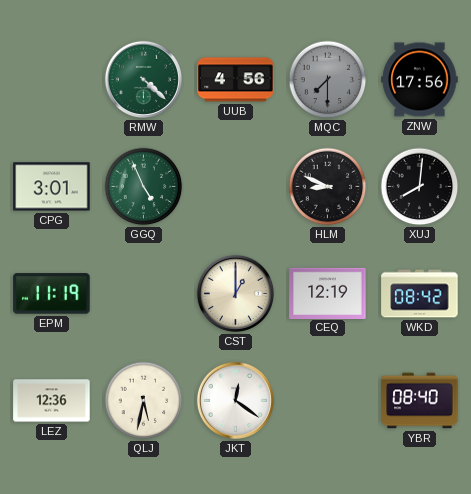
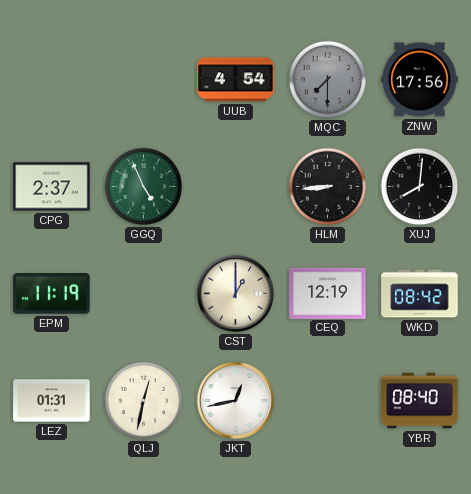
RMW: 4:22 -> none
UUB: 4:56 -> 4:54
CPG: 3:01 -> 2:37
HLM: 8:49 -> 8:44
LEZ: 12:36 -> 01:31
QLJ: 5:32 -> 12:32
JKT: 12:21 -> 12:43
